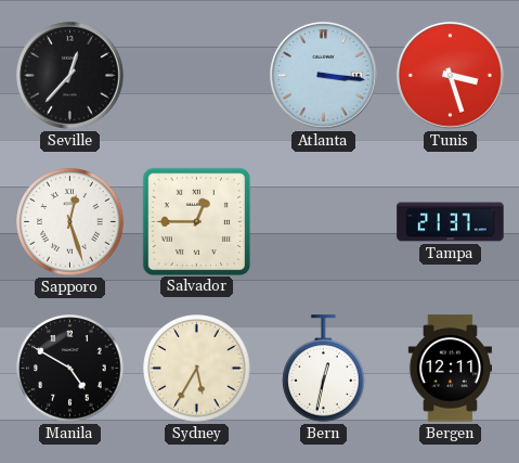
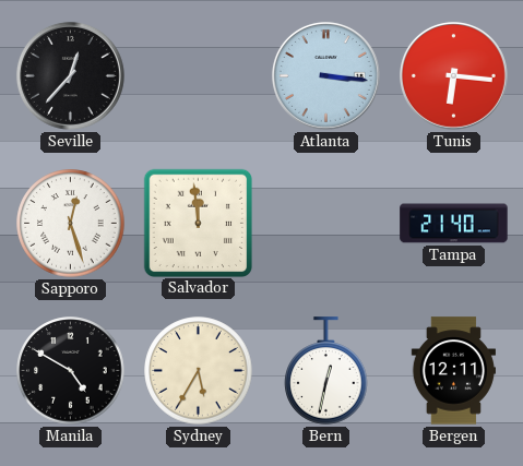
Tunis: 3:27 -> 6:16
Salvador: 12:45 -> 11:59
Tampa: 21:37 -> 21:40
